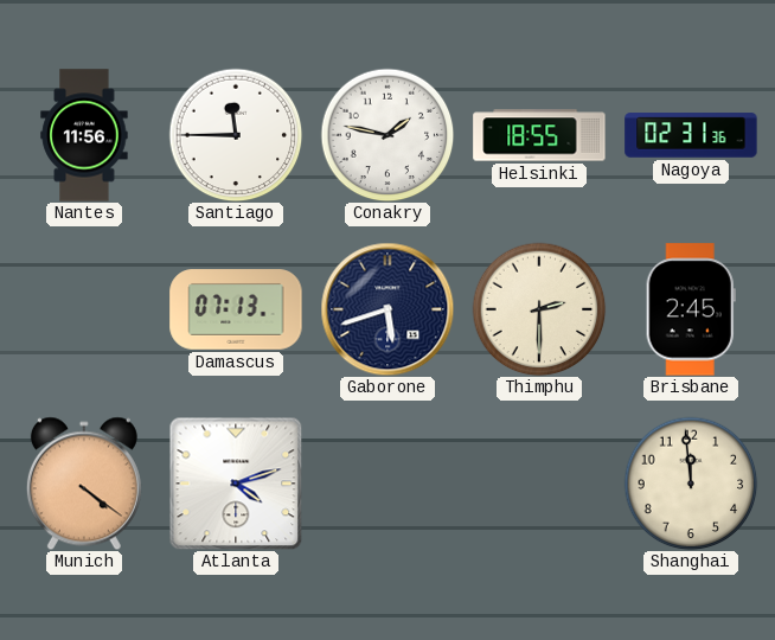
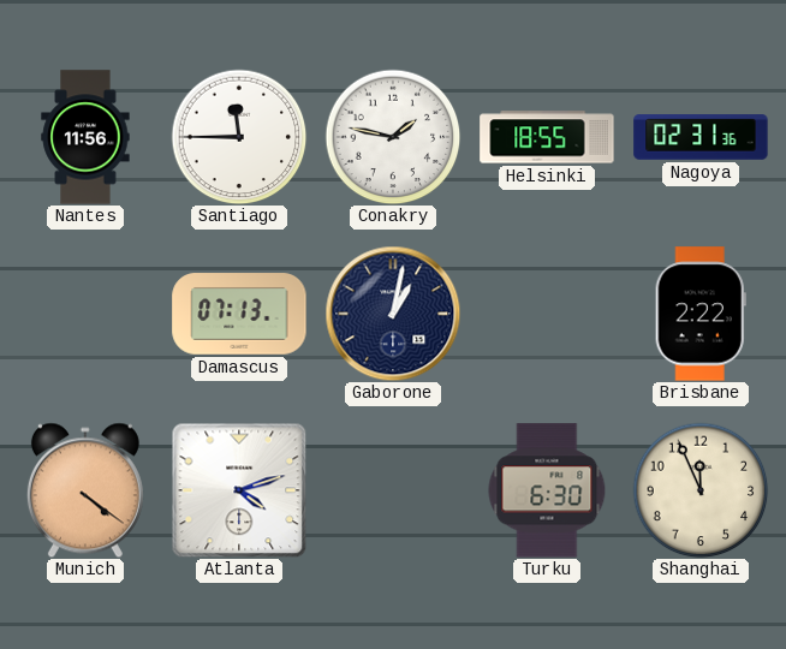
Gaborone: 5:42 -> 1:02
Thimphu: 2:30 -> none
Brisbane: 2:45 -> 2:22
Turku: none -> 6:30
Shanghai: 11:59 -> 11:56
